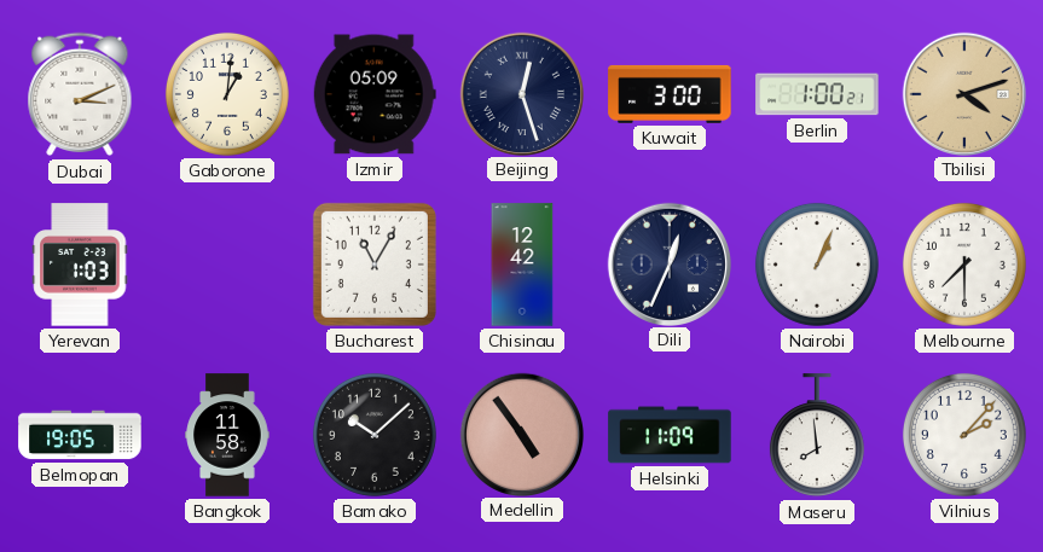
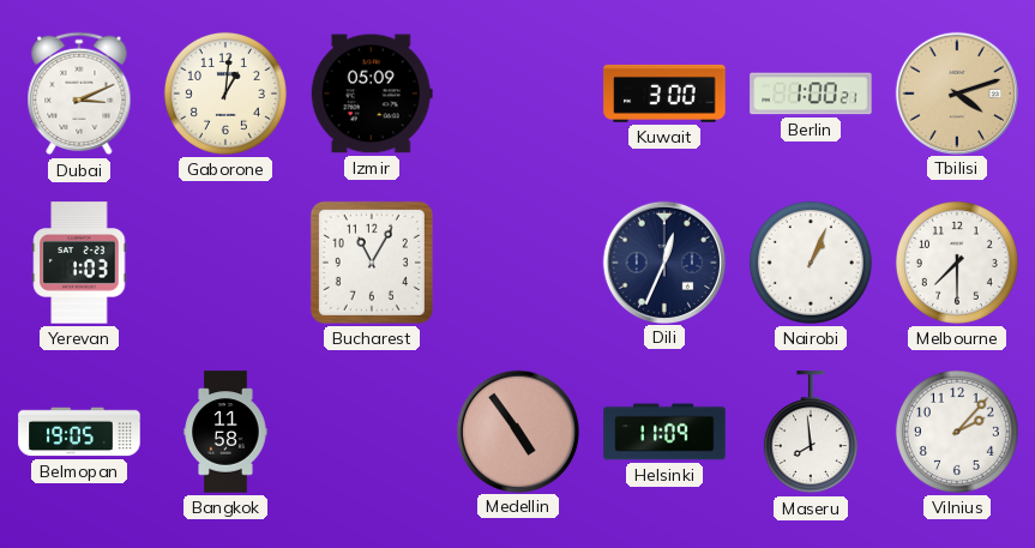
Beijing: 12:27 -> none
Chisinau: 12:42 -> none
Bamako: 10:08 -> none
